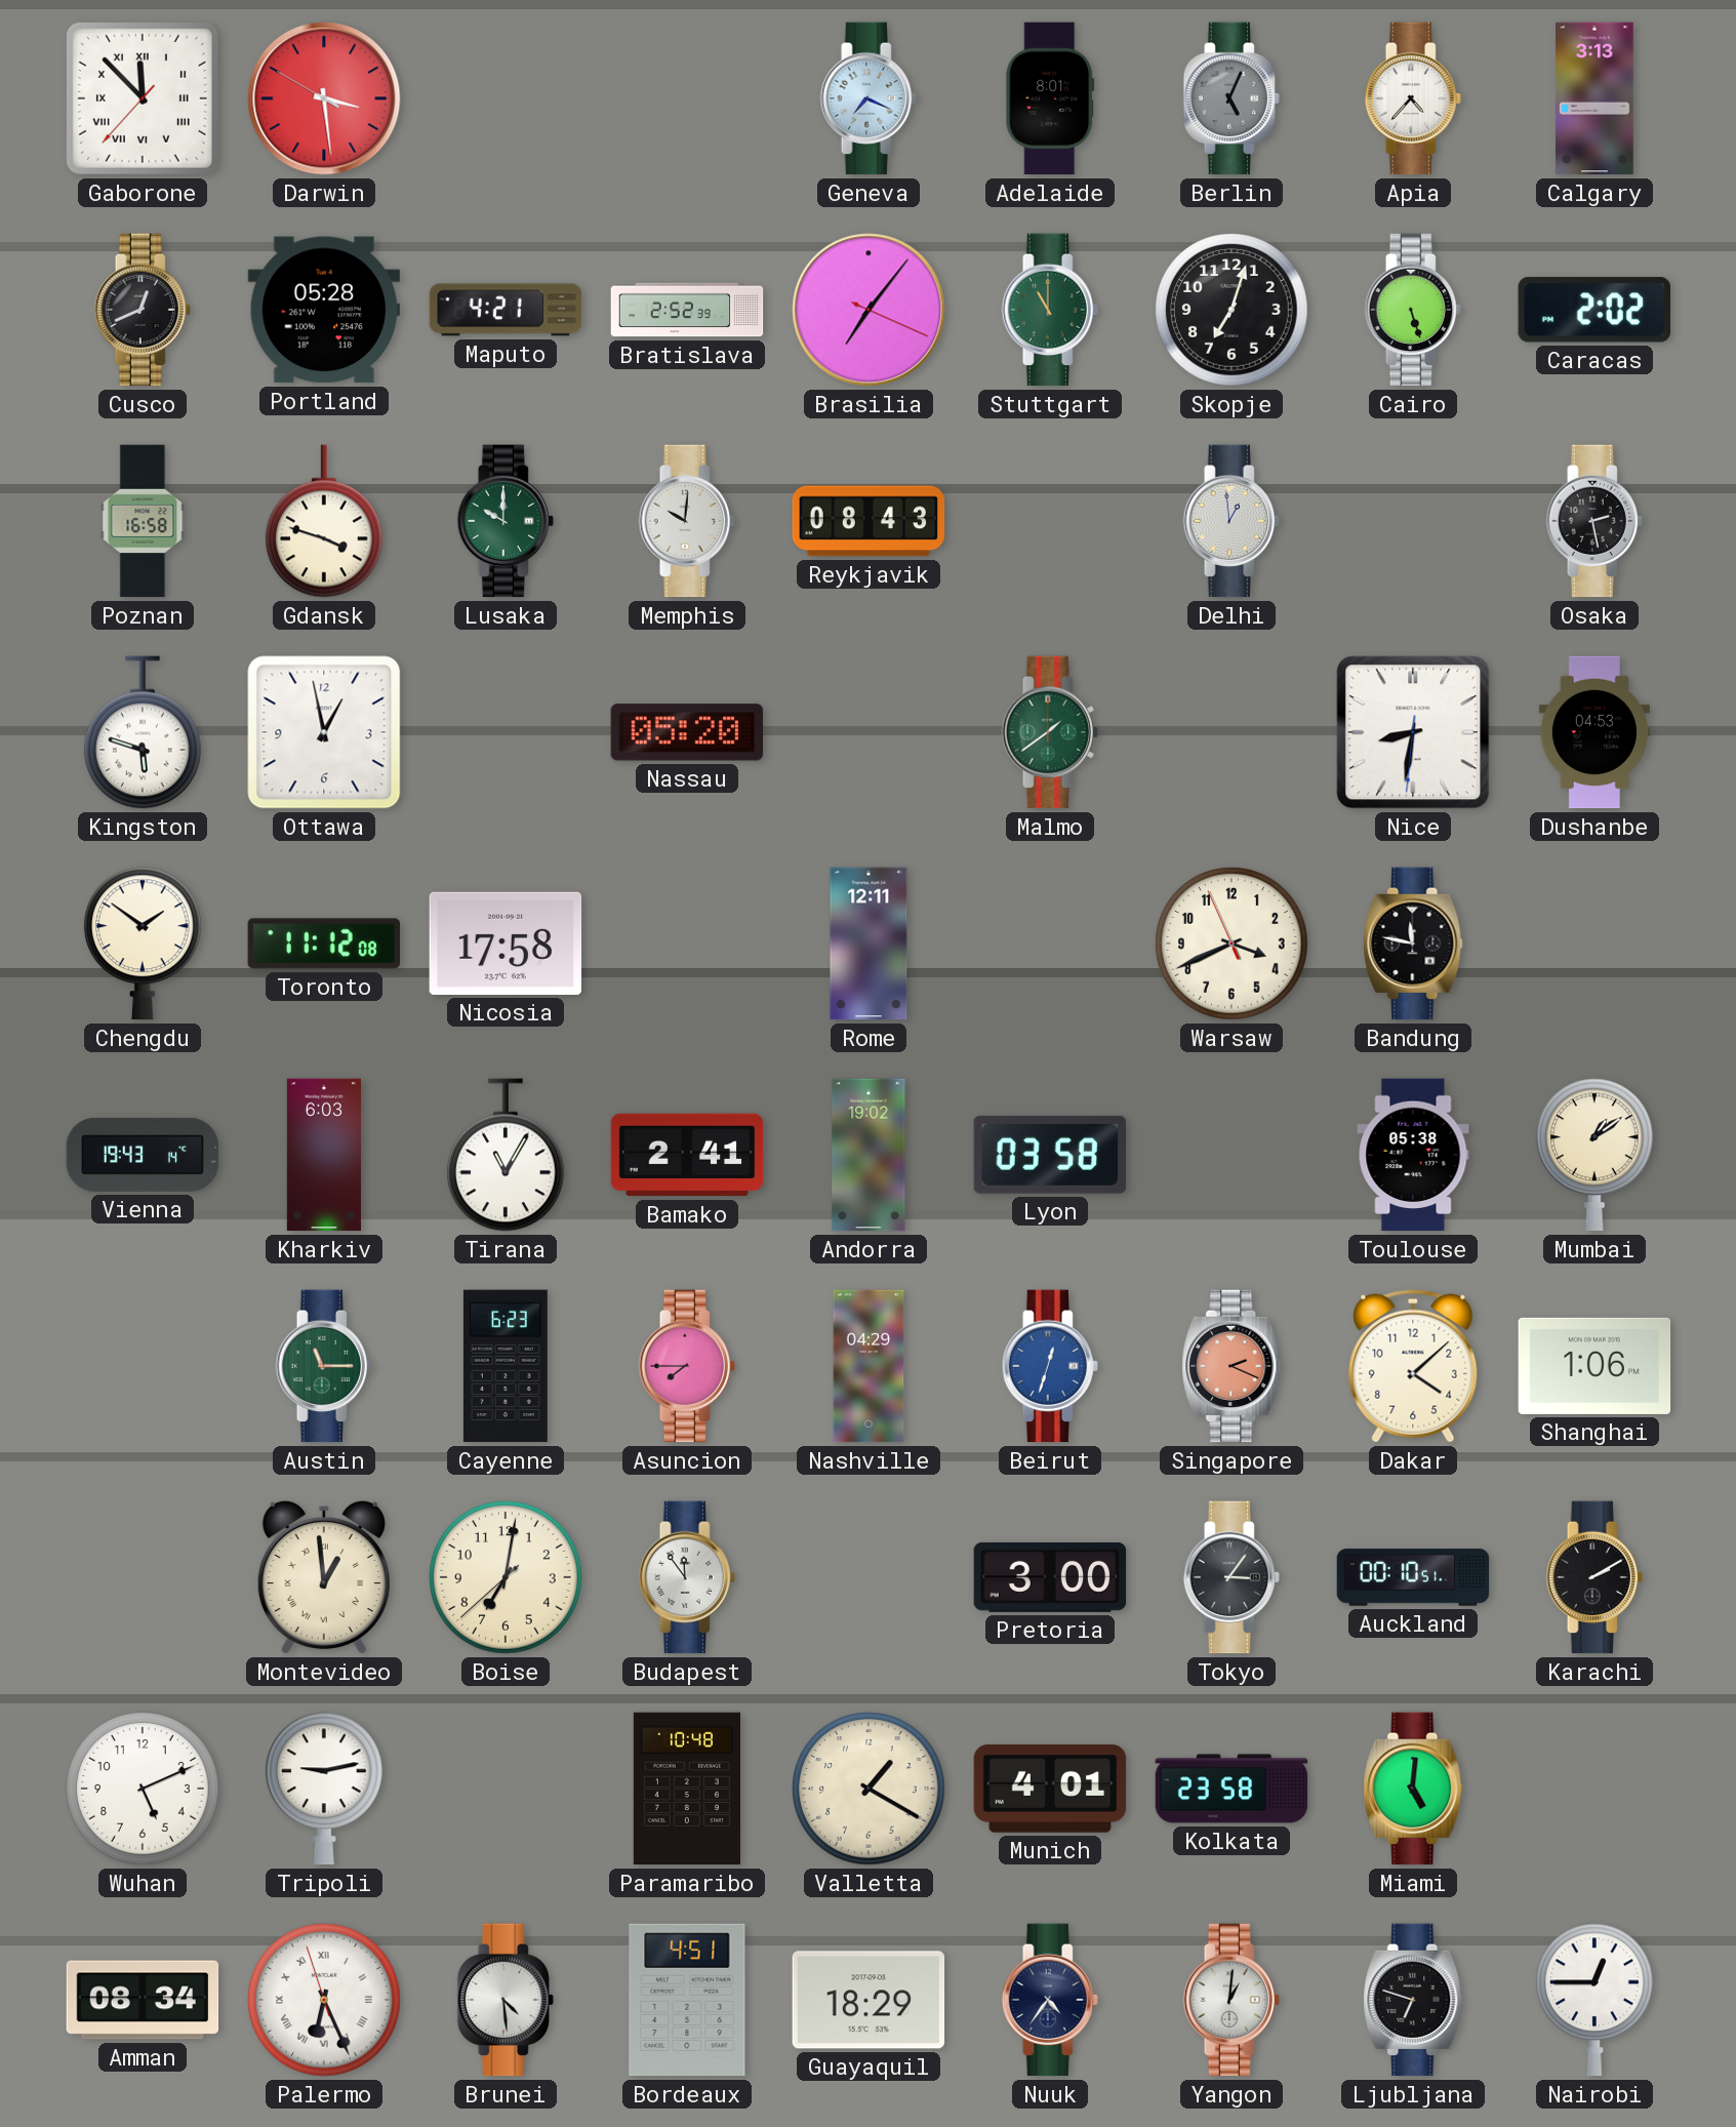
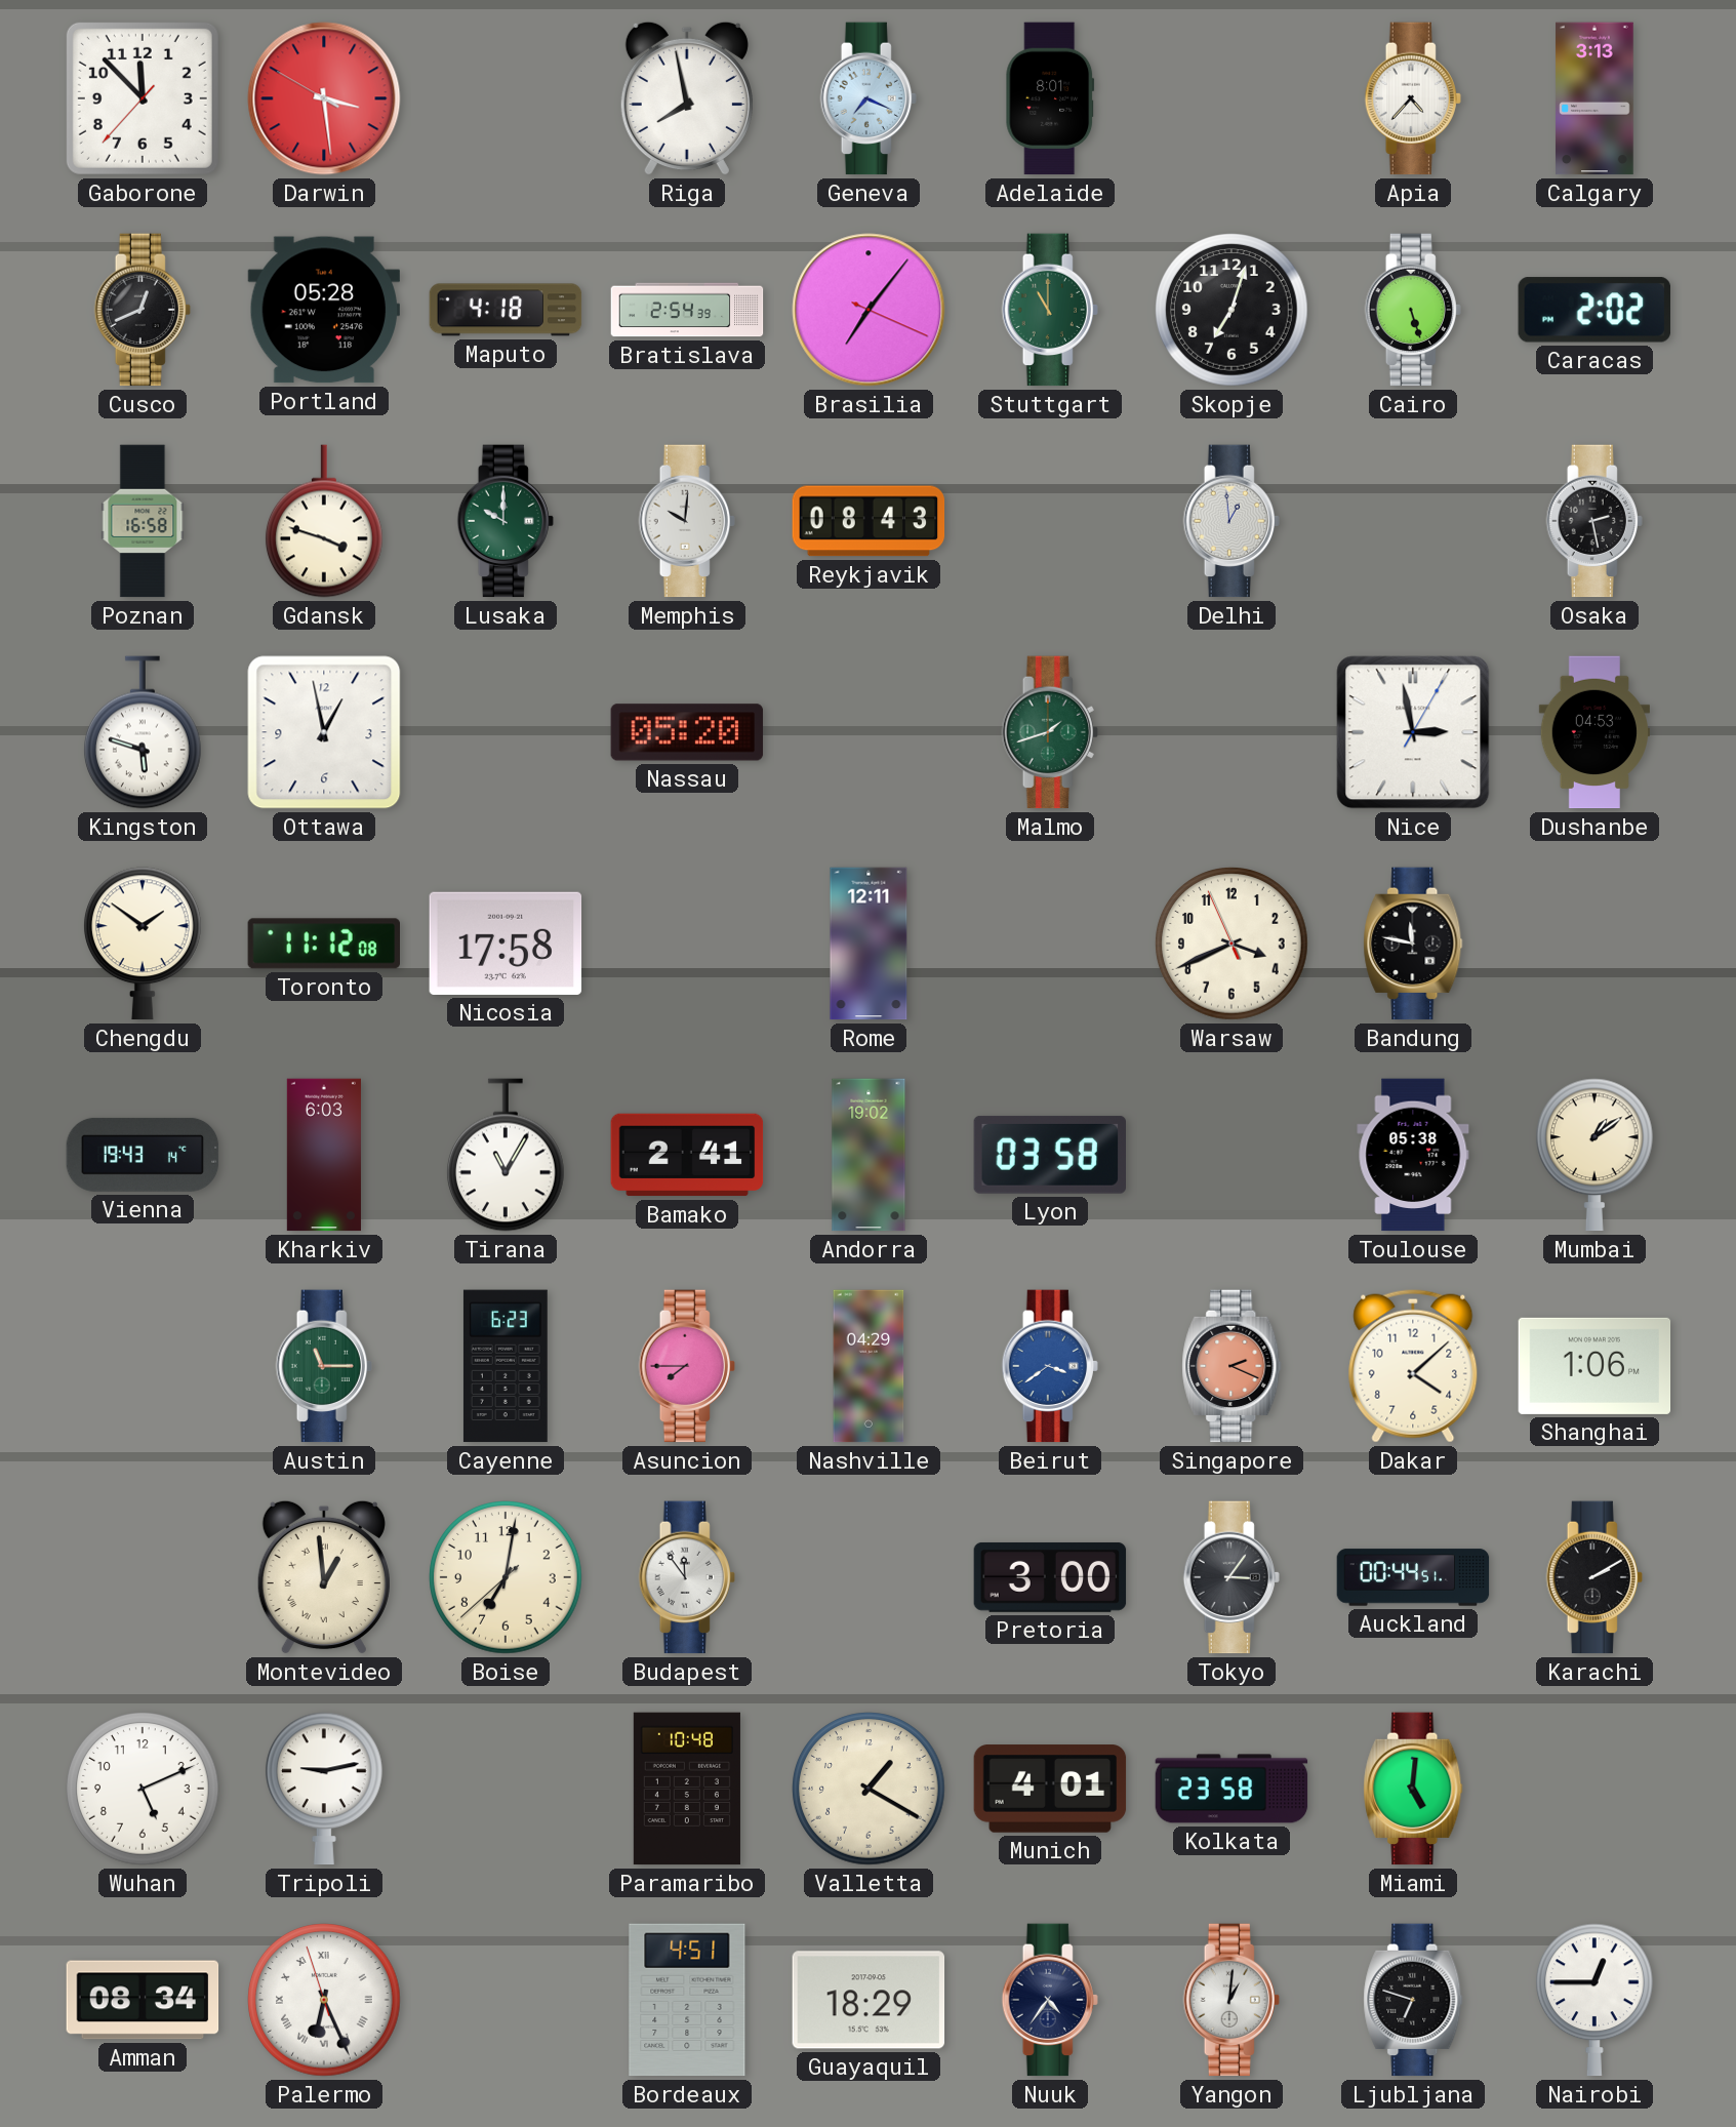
Gaborone numerals: Roman -> Arabic
Riga: none -> 7:58
Berlin: 5:04 -> none
Maputo: 4:21 -> 4:18
Bratislava: 2:52 -> 2:54
Malmo: 1:39 -> 1:42
Nice: 8:31 -> 2:58
Beirut: 12:33 -> 3:39
Auckland: 00:10 -> 00:44
Brunei: 4:29 -> none
